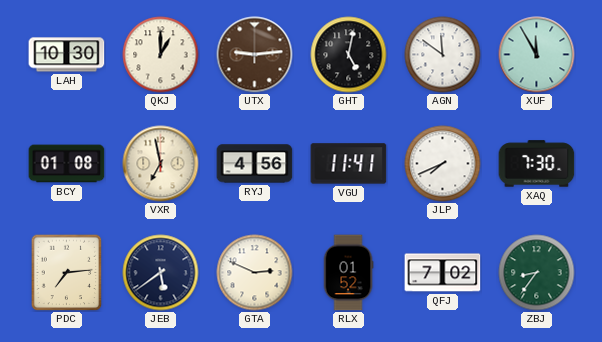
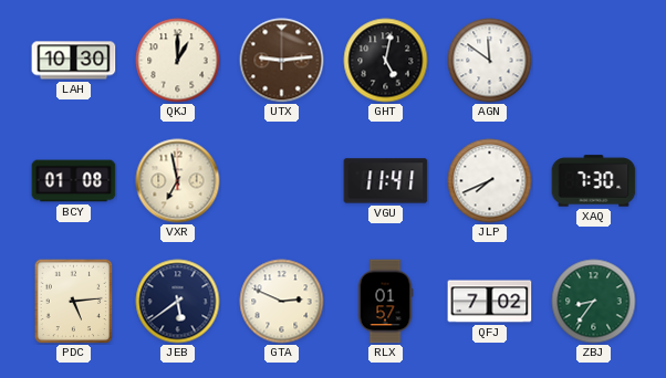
XUF: 11:55 -> none
RYJ: 4:56 -> none
PDC: 7:14 -> 5:14
RLX: 01:52 -> 01:57
